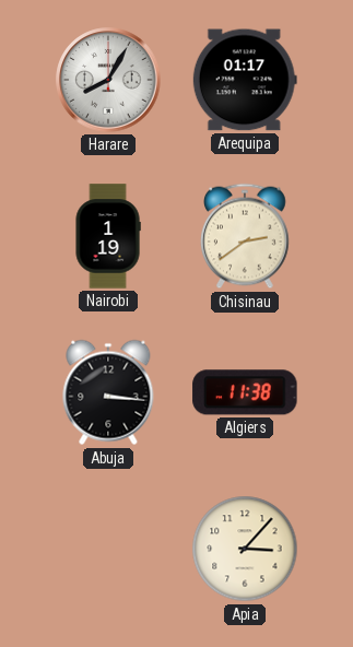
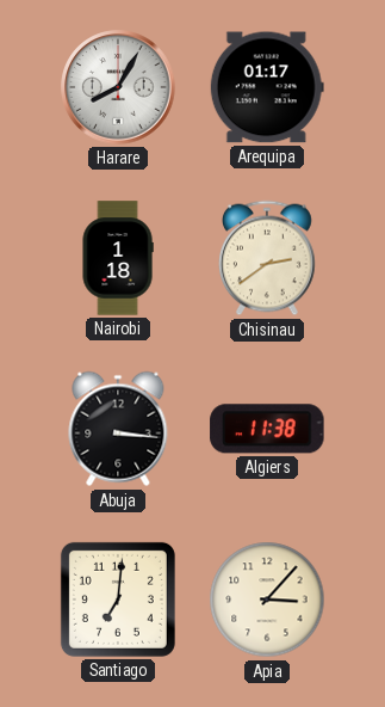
Nairobi: 1:19 -> 1:18
Santiago: none -> 7:01
